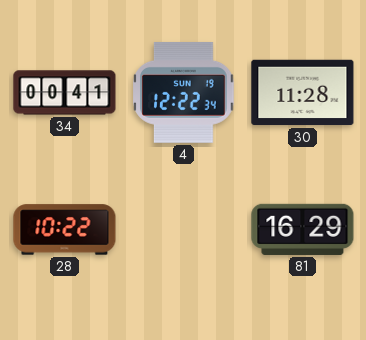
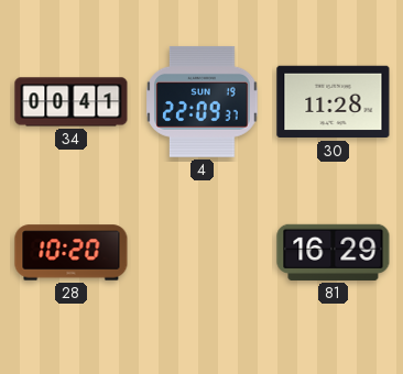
4: 12:22 -> 22:09
28: 10:22 -> 10:20
